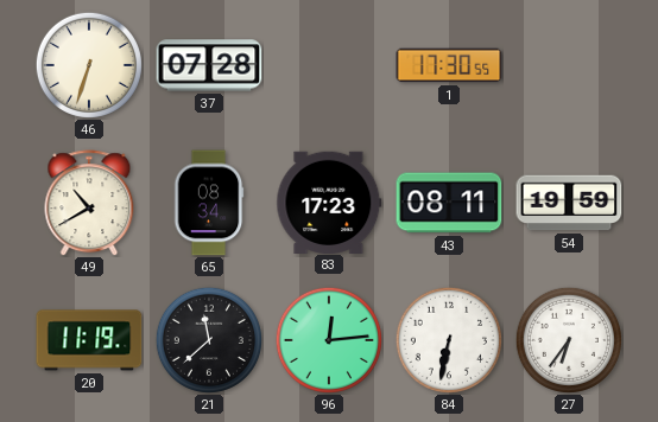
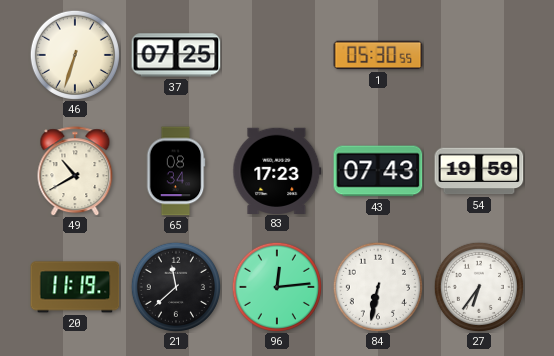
37: 07:28 -> 07:25
1: 17:30 -> 05:30
43: 08:11 -> 07:43
